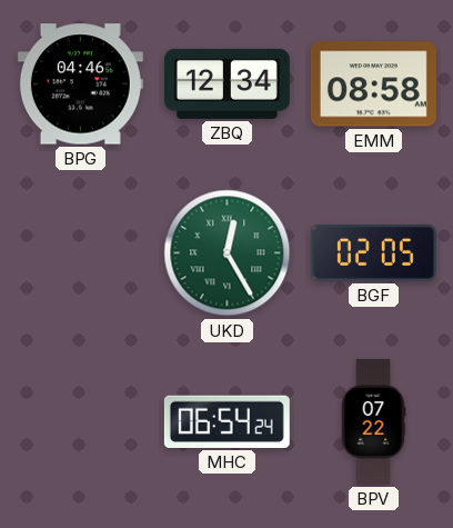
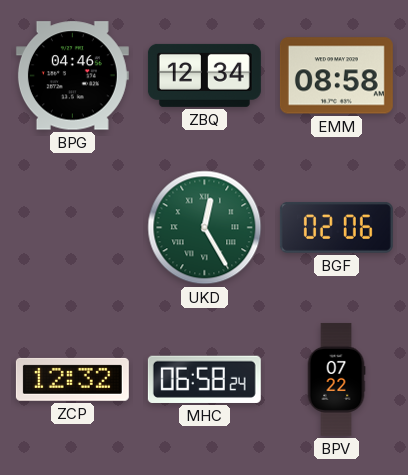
BGF: 02:05 -> 02:06
ZCP: none -> 12:32
MHC: 06:54 -> 06:58
